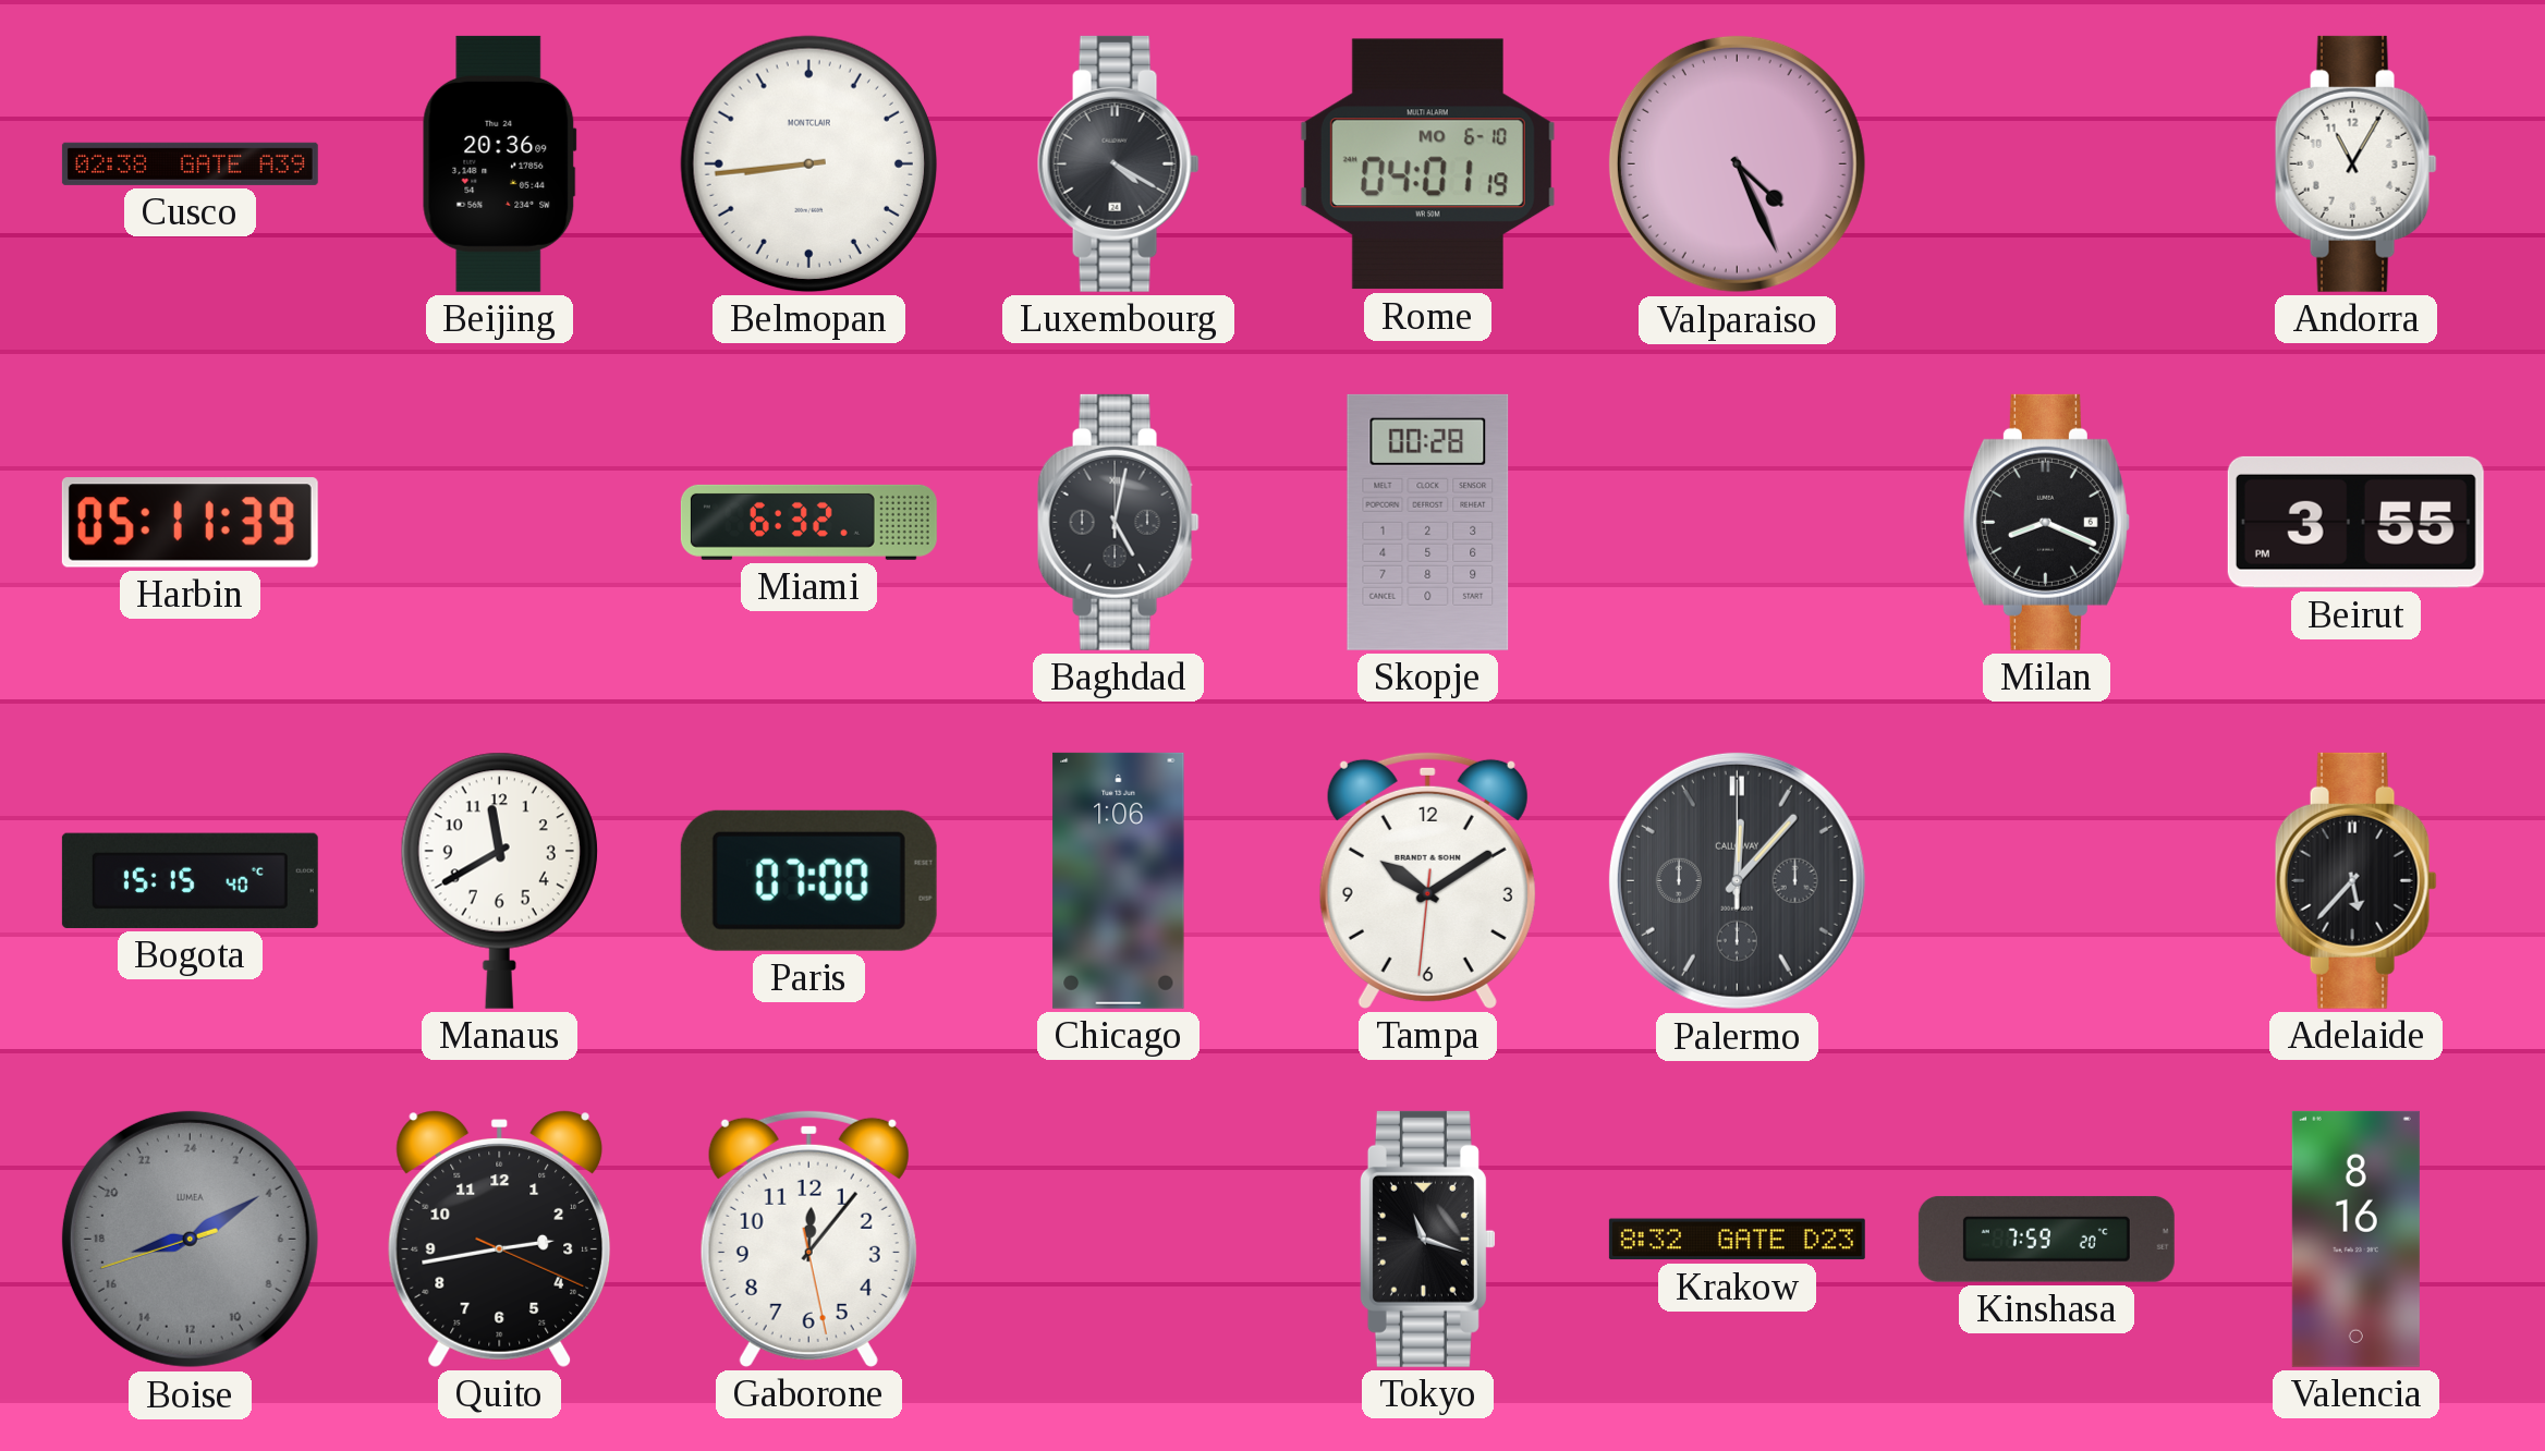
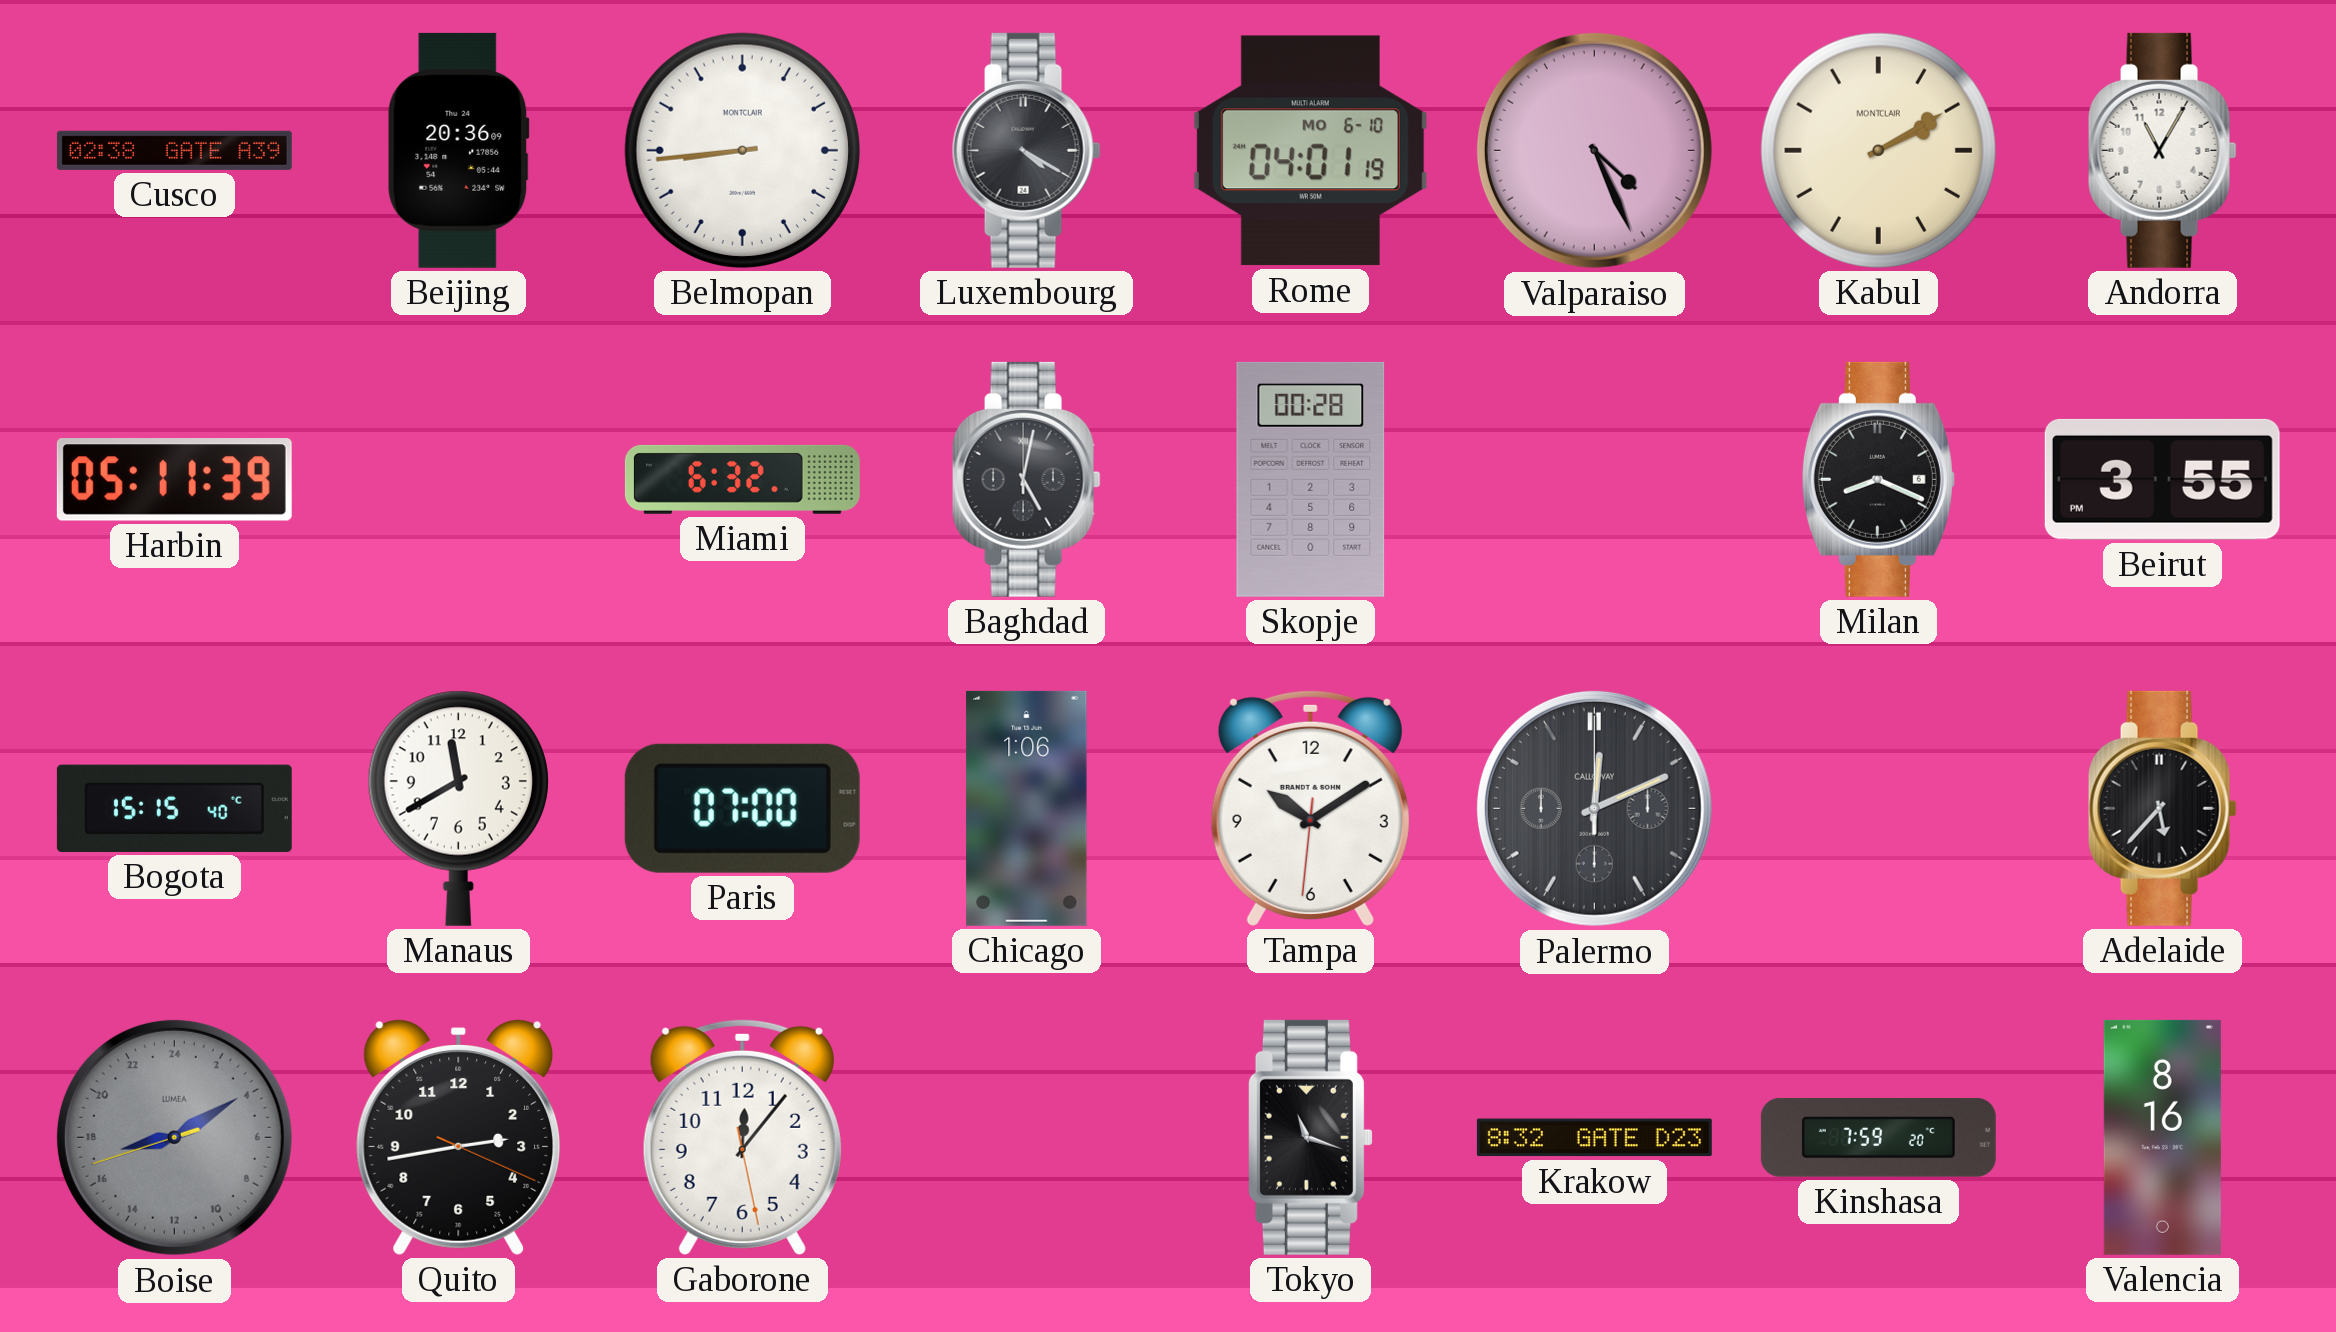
Kabul: none -> 2:10
Palermo: 12:07 -> 12:11
